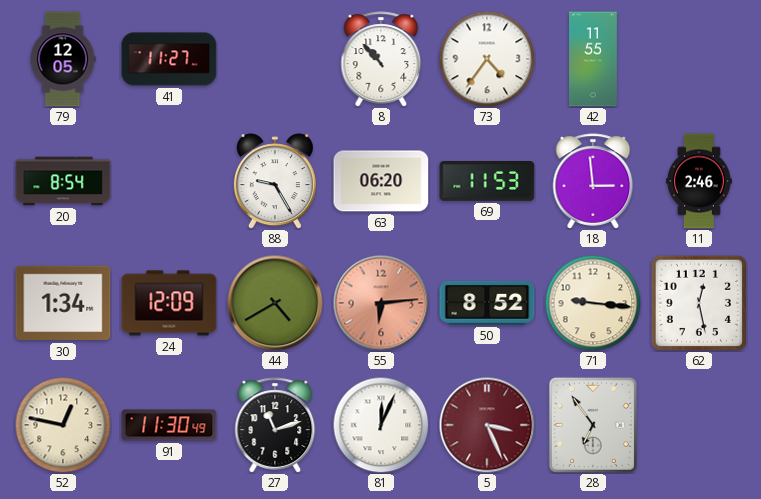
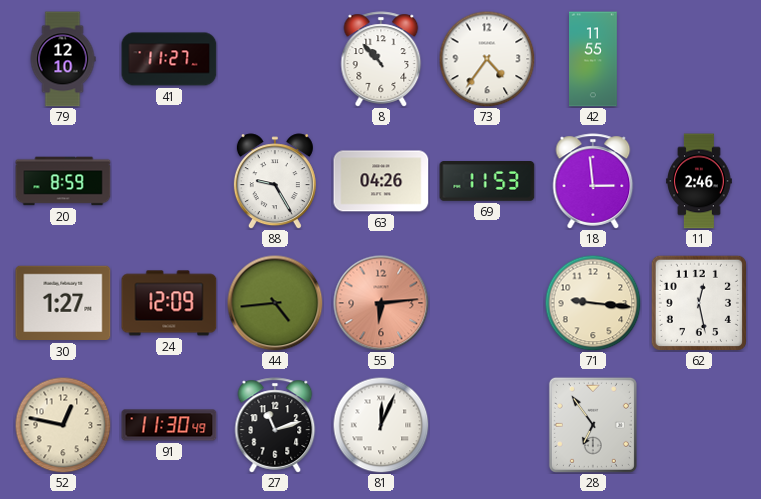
79: 12:05 -> 12:10
20: 8:54 -> 8:59
63: 06:20 -> 04:26
30: 1:34 -> 1:27
44: 4:40 -> 4:44
50: 8:52 -> none
5: 3:26 -> none
